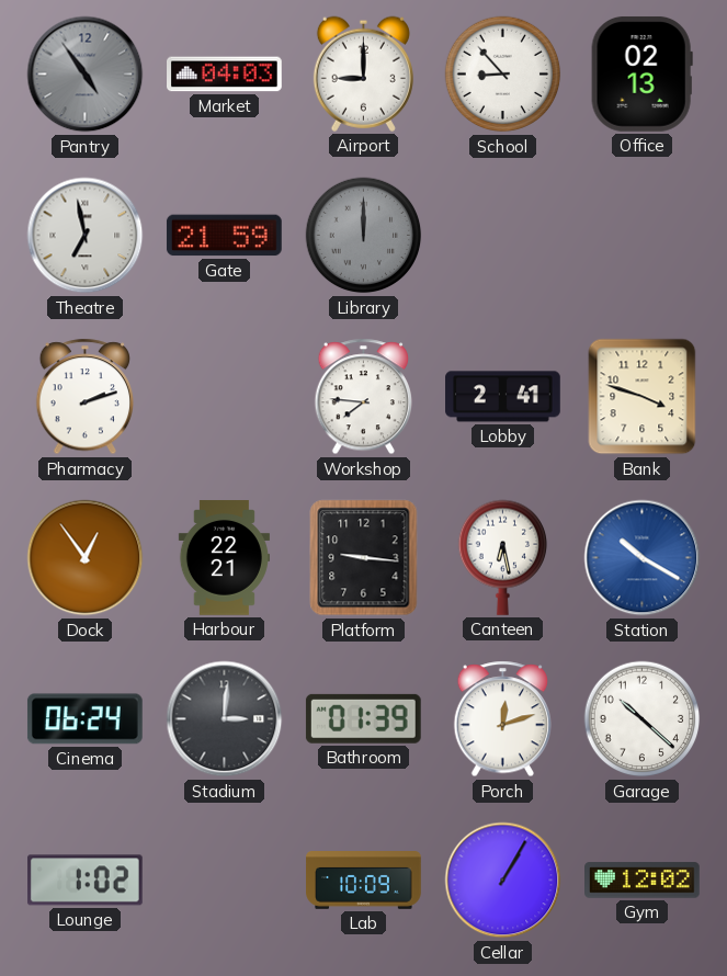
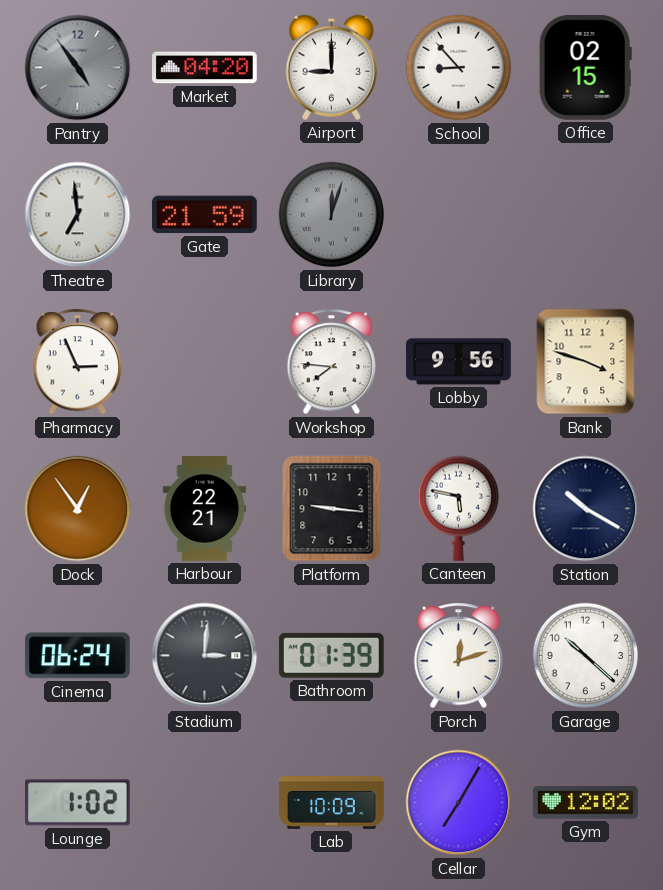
Market: 04:03 -> 04:20
Office: 02:13 -> 02:15
Theatre: 6:58 -> 6:59
Library: 12:00 -> 12:03
Pharmacy: 2:12 -> 2:56
Lobby: 2:41 -> 9:56
Canteen: 6:28 -> 5:47
Station dial: blue -> navy
Cellar: 1:05 -> 7:05
